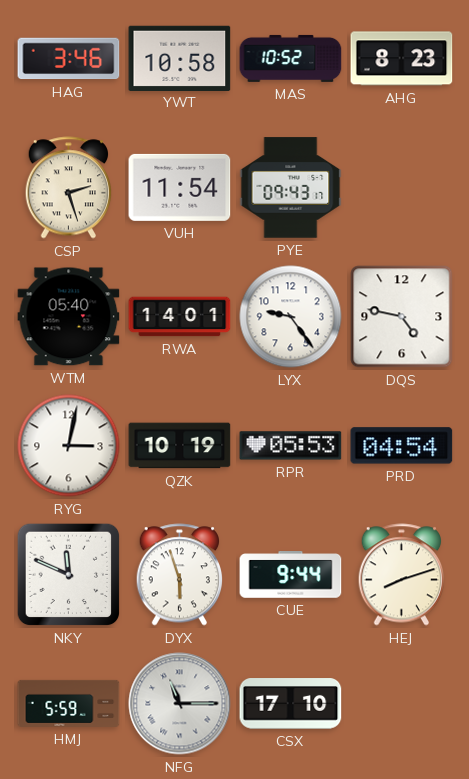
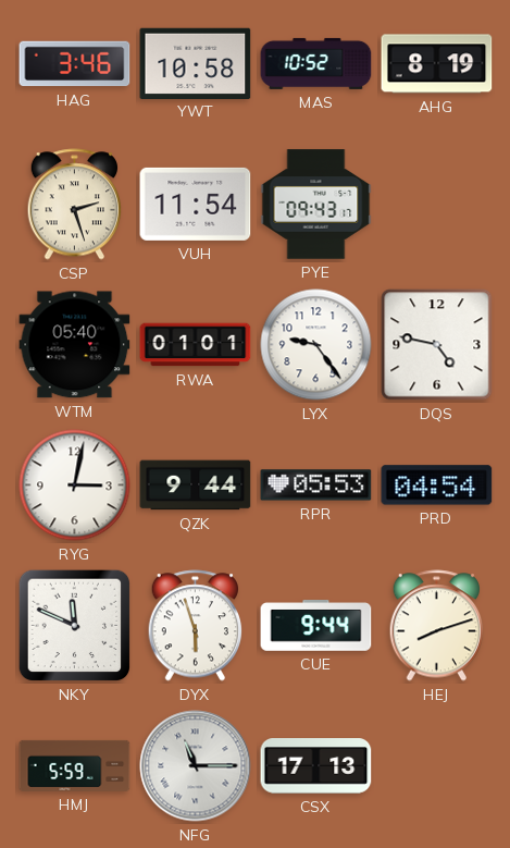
AHG: 8:23 -> 8:19
RWA: 14:01 -> 01:01
QZK: 10:19 -> 9:44
CSX: 17:10 -> 17:13
